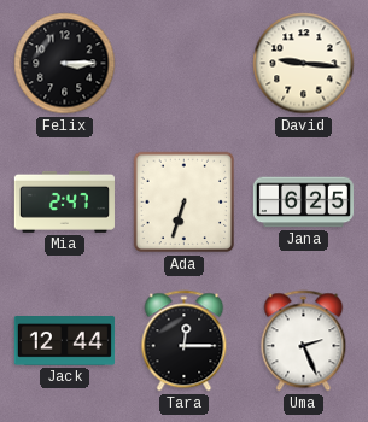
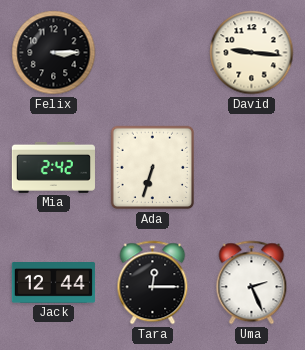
Mia: 2:47 -> 2:42
Jana: 6:25 -> none
